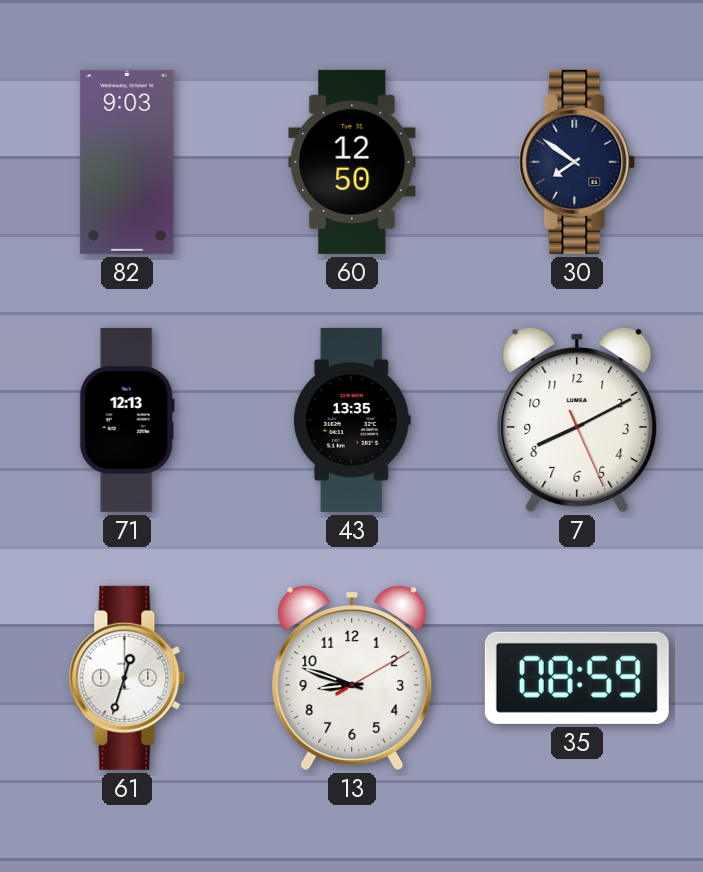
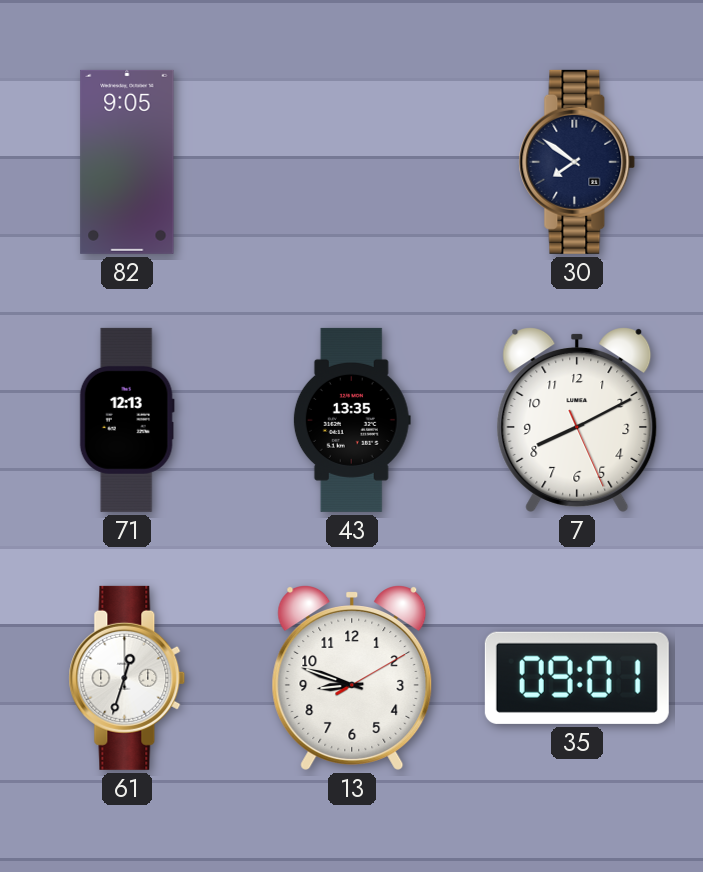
82: 9:03 -> 9:05
60: 12:50 -> none
35: 08:59 -> 09:01
